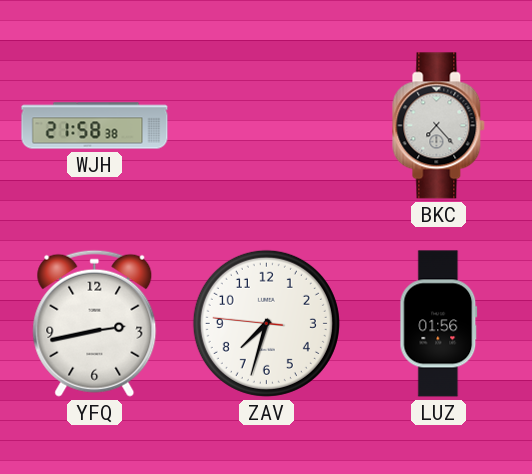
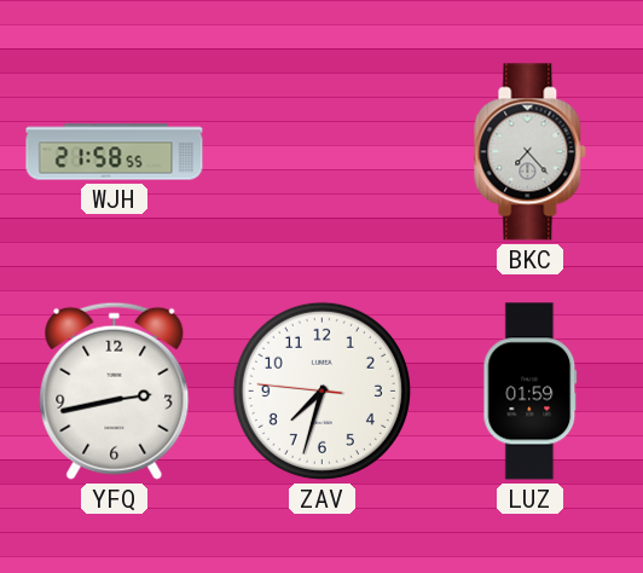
WJH: 21:58:38 -> 21:58:55
LUZ: 01:56 -> 01:59
